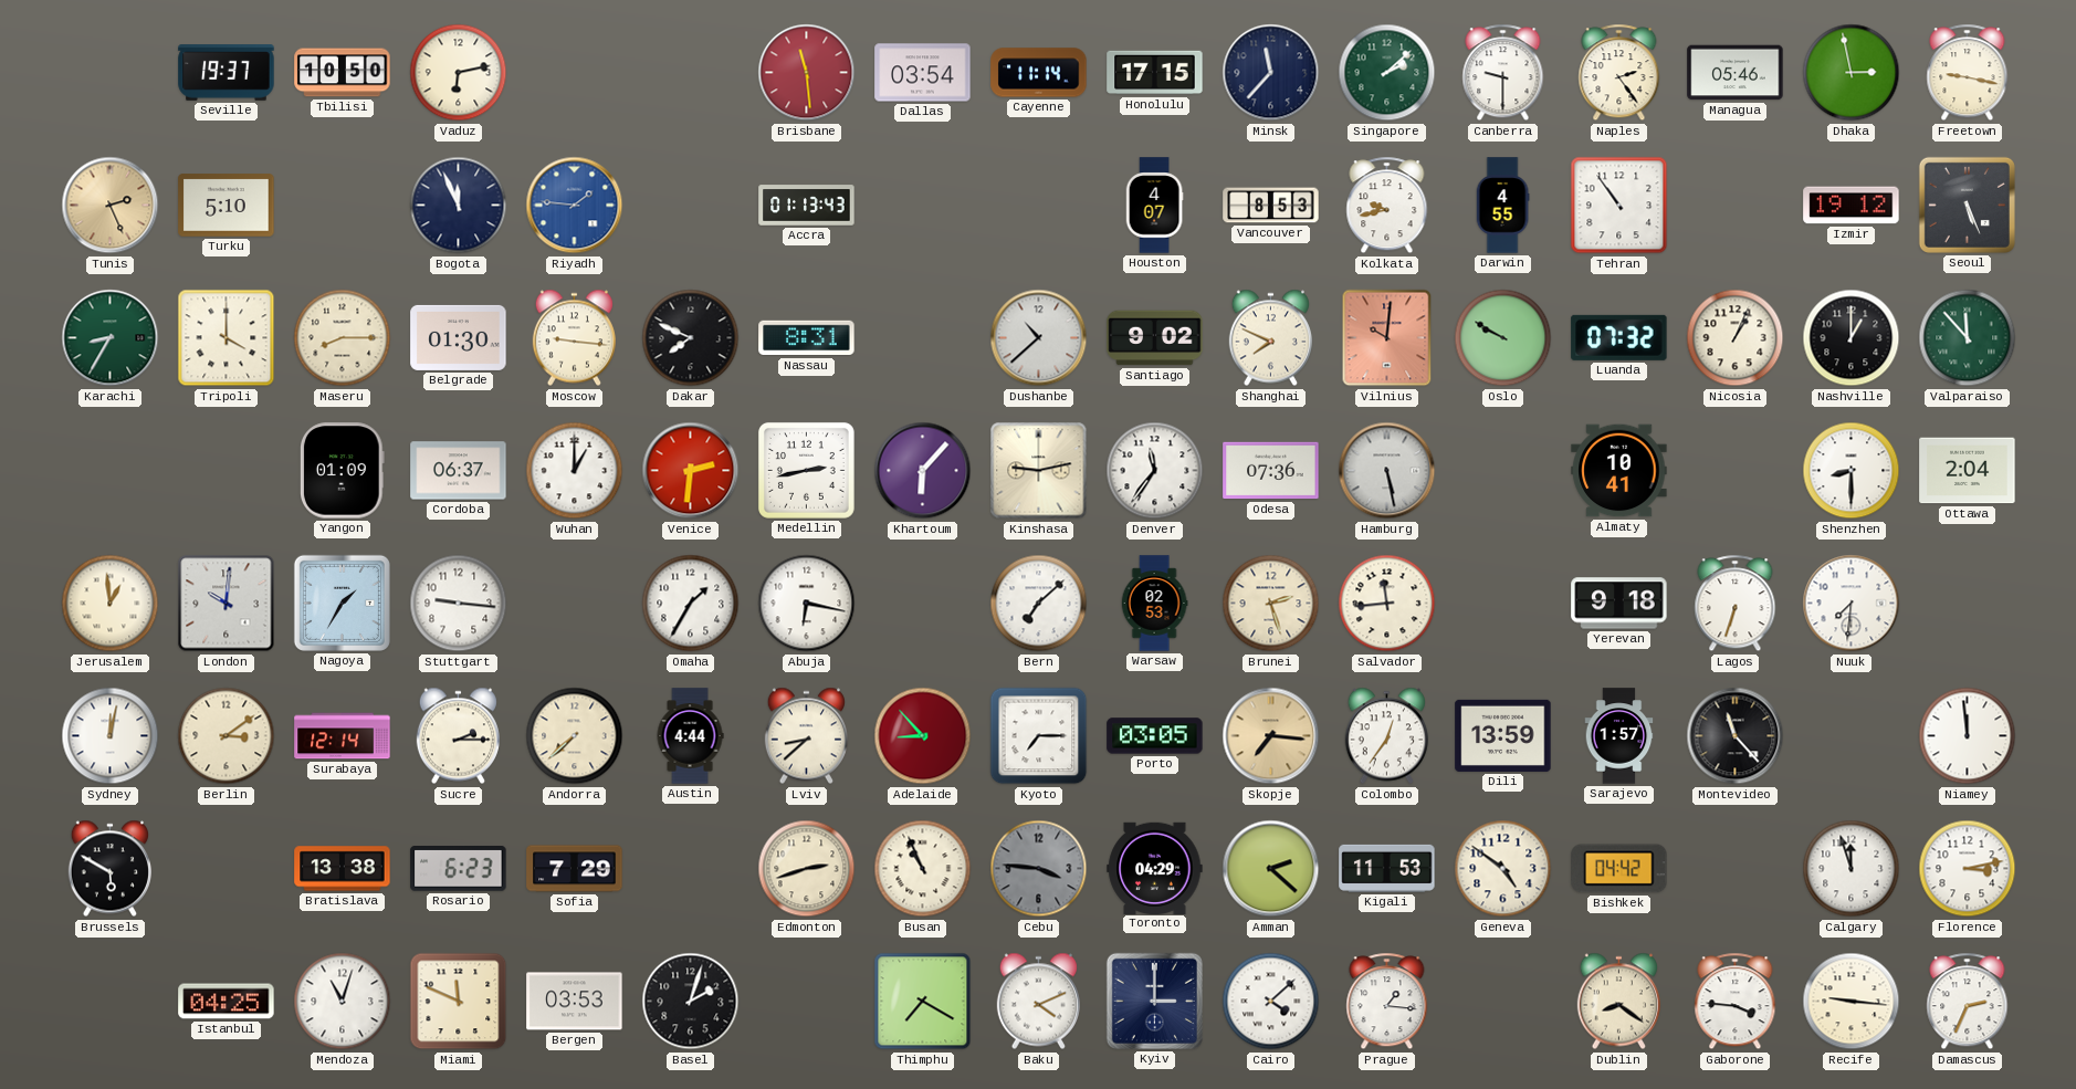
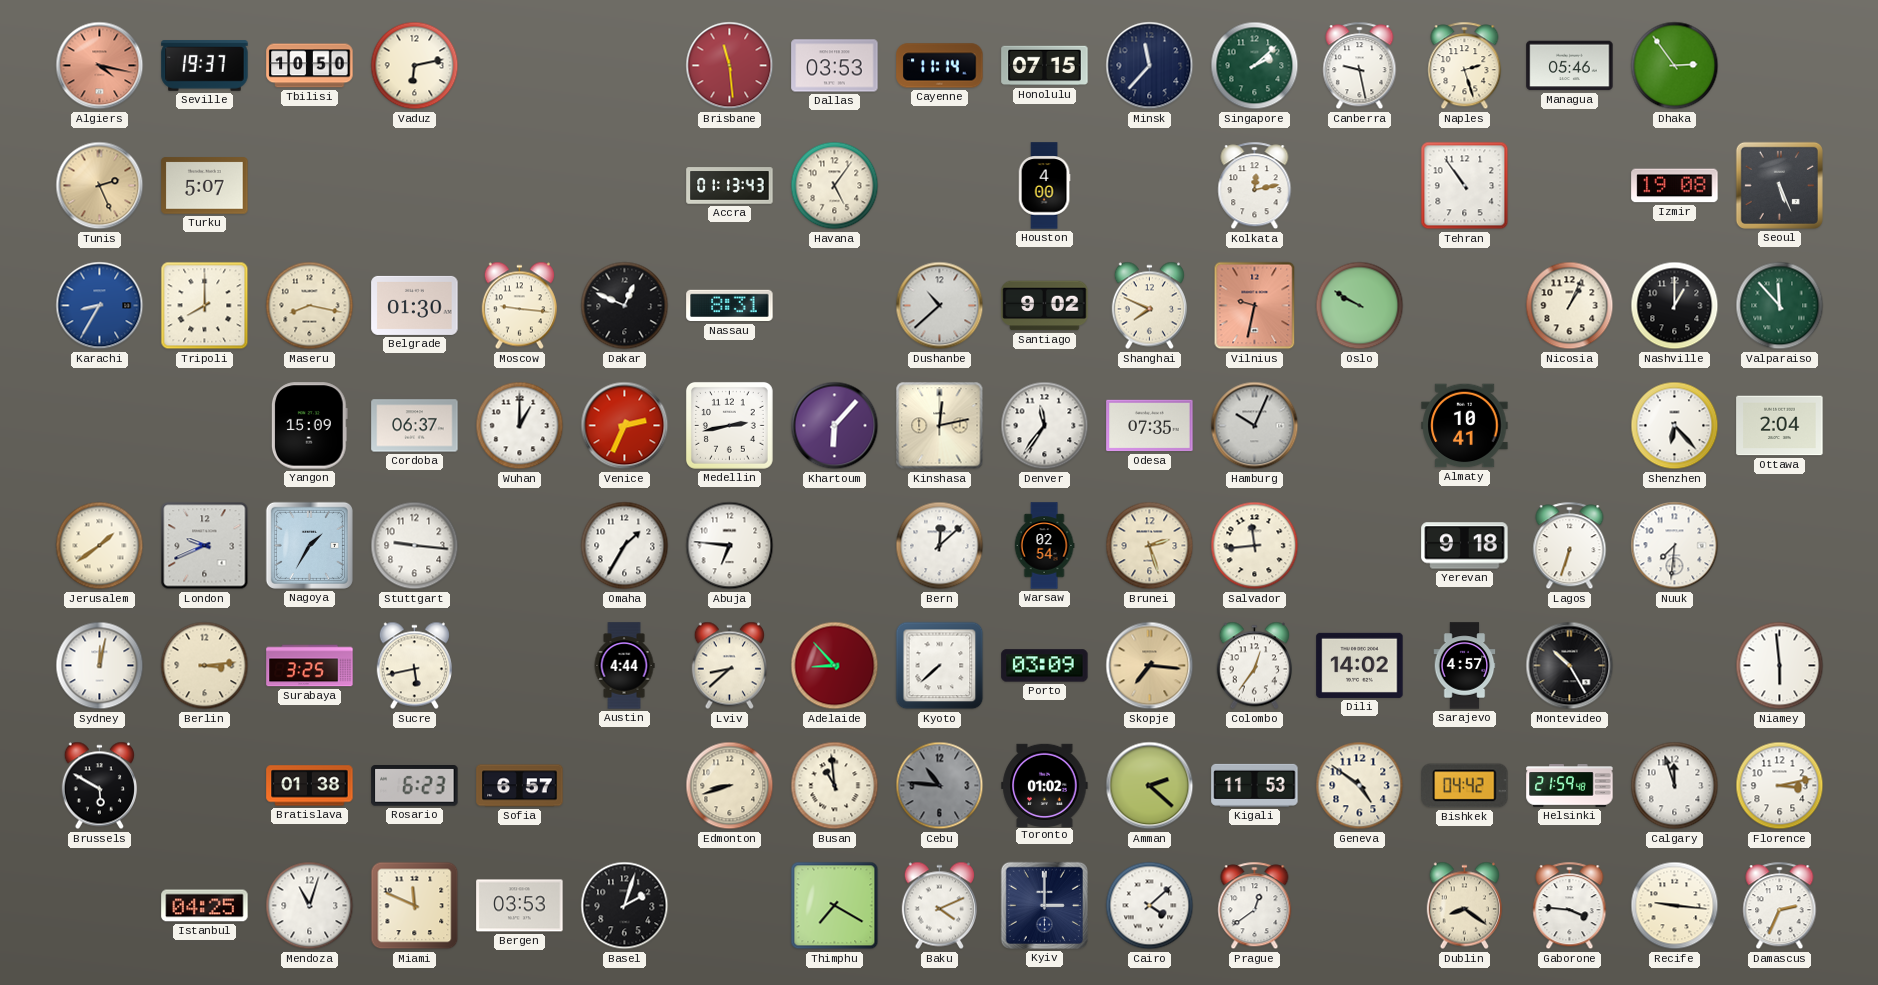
Algiers: none -> 4:17
Dallas: 03:54 -> 03:53
Honolulu: 17:15 -> 07:15
Canberra: 9:30 -> 9:28
Naples: 2:24 -> 2:27
Dhaka: 2:58 -> 2:54
Freetown: 9:17 -> none
Turku: 5:10 -> 5:07
Bogota: 11:56 -> none
Riyadh: 1:46 -> none
Havana: none -> 5:06
Houston: 4:07 -> 4:00
Vancouver: 8:53 -> none
Kolkata: 9:43 -> 12:13
Darwin: 4:55 -> none
Izmir: 19:12 -> 19:08
Karachi dial: green -> blue
Tripoli: 4:00 -> 8:00
Maseru: 8:15 -> 8:17
Dakar: 7:49 -> 12:49
Vilnius: 10:01 -> 9:32
Luanda: 07:32 -> none
Yangon: 01:09 -> 15:09
Venice: 2:31 -> 2:34
Kinshasa: 9:13 -> 12:13
Odesa: 07:36 -> 07:35
Hamburg: 5:28 -> 10:04
Shenzhen: 8:30 -> 6:23
Jerusalem: 12:59 -> 1:39
London: 10:01 -> 9:41
Abuja: 6:17 -> 6:46
Bern: 7:08 -> 12:08
Warsaw: 02:53 -> 02:54
Berlin: 3:09 -> 3:14
Surabaya: 12:14 -> 3:25
Sucre: 2:15 -> 5:43
Andorra: 7:38 -> none
Kyoto: 7:15 -> 7:38
Porto: 03:05 -> 03:09
Dili: 13:59 -> 14:02
Sarajevo: 1:57 -> 4:57
Montevideo: 11:23 -> 10:25
Niamey: 11:59 -> 5:59
Bratislava: 13:38 -> 01:38
Sofia: 7:29 -> 6:57
Edmonton: 2:42 -> 8:42
Busan: 10:56 -> 10:59
Cebu: 3:46 -> 10:46
Toronto: 04:29 -> 01:02
Helsinki: none -> 21:59
Prague: 1:16 -> 12:39
